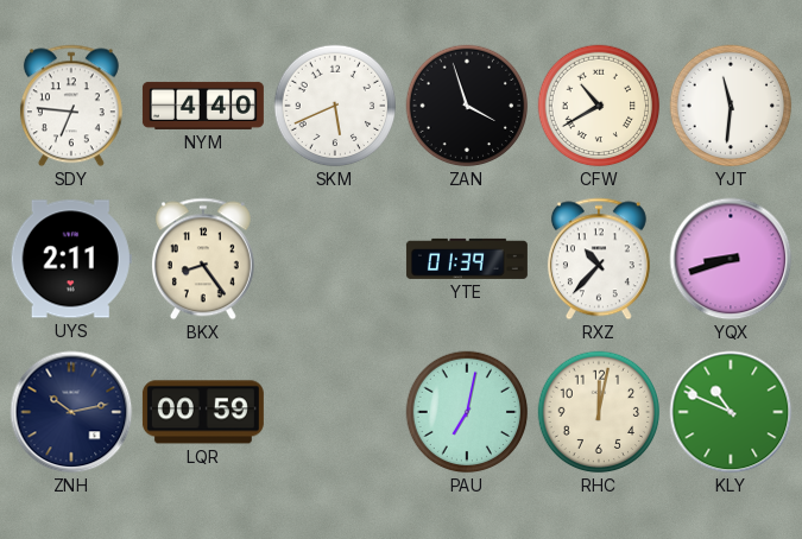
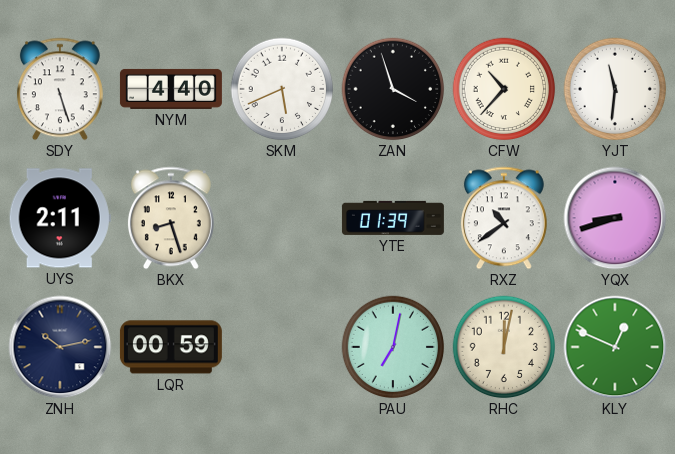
SDY: 6:46 -> 5:27
CFW: 10:40 -> 10:37
BKX: 8:24 -> 8:27
RXZ: 10:37 -> 10:39
KLY: 10:49 -> 12:49
